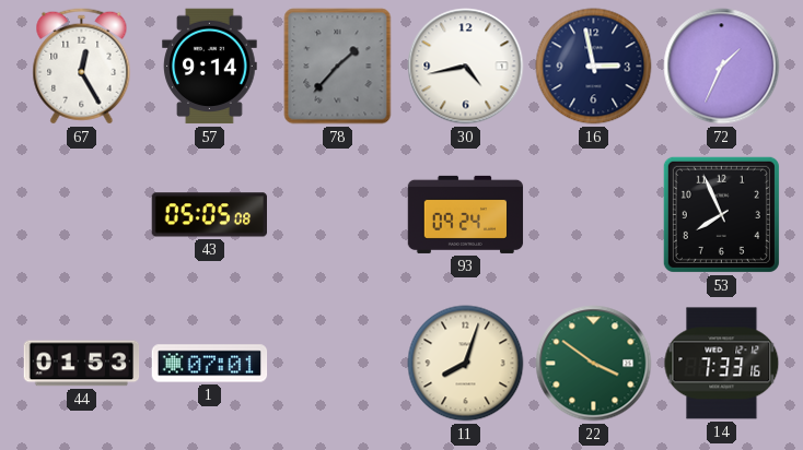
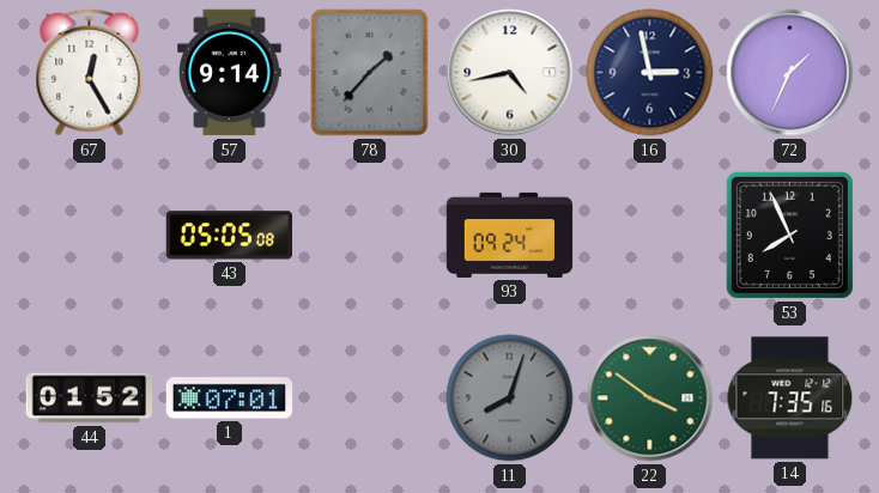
44: 01:53 -> 01:52
11 dial: cream -> grey
14: 7:33 -> 7:35
